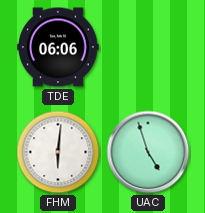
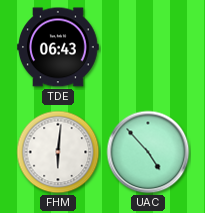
TDE: 06:06 -> 06:43
UAC: 4:57 -> 4:53
